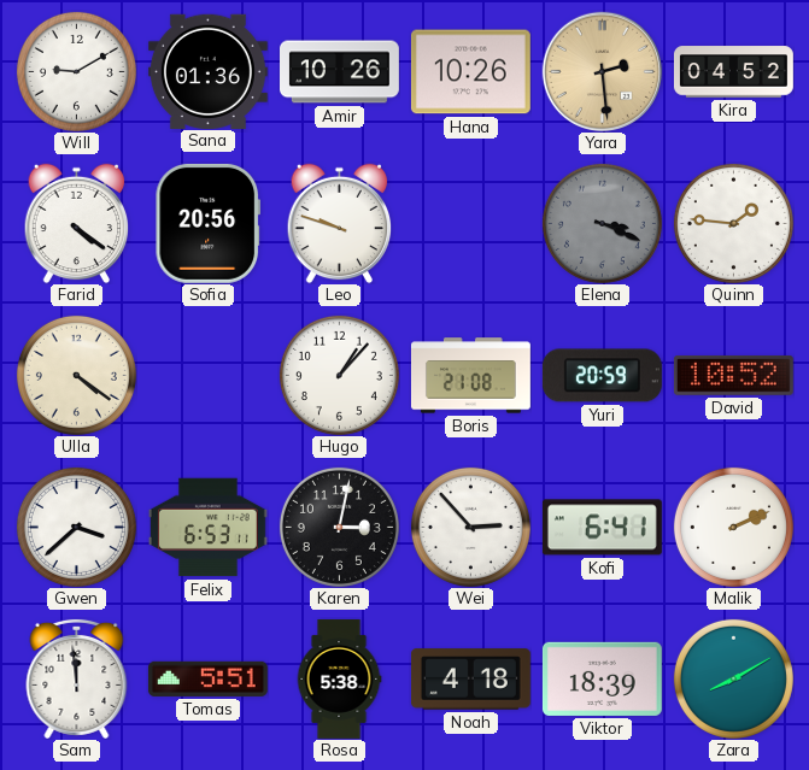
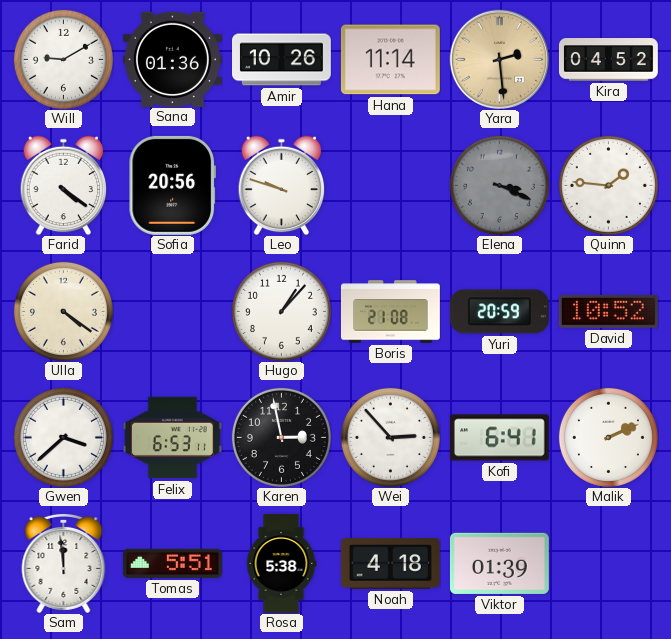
Hana: 10:26 -> 11:14
Karen: 3:02 -> 2:58
Viktor: 18:39 -> 01:39
Zara: 8:10 -> none
